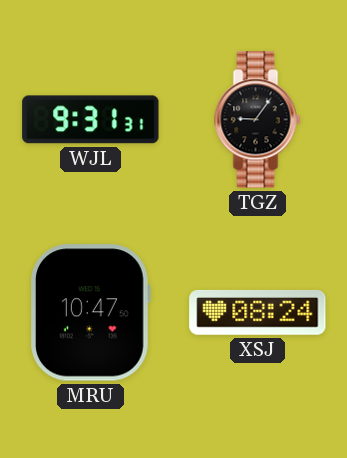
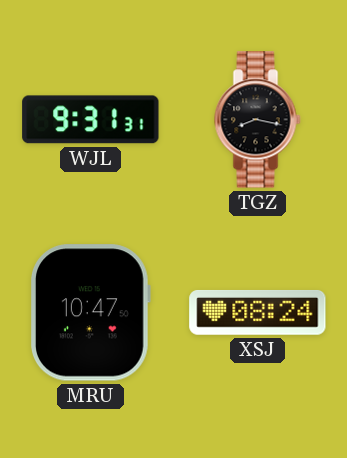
TGZ: 9:06 -> 8:17
